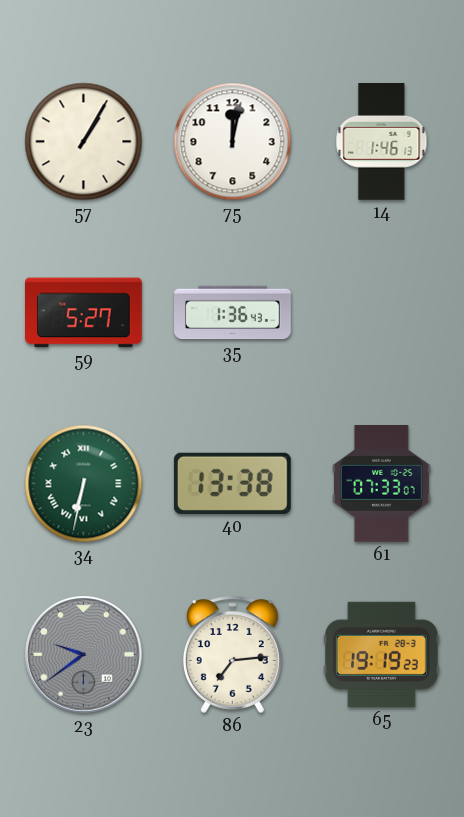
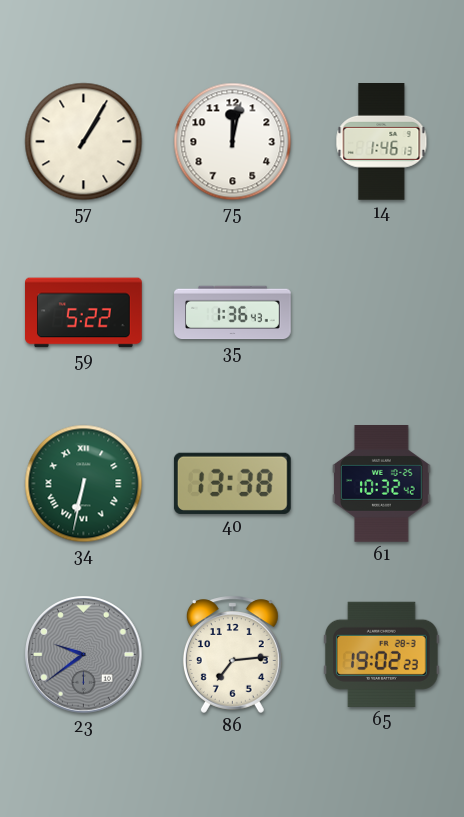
59: 5:27 -> 5:22
61: 07:33 -> 10:32
65: 19:19 -> 19:02
